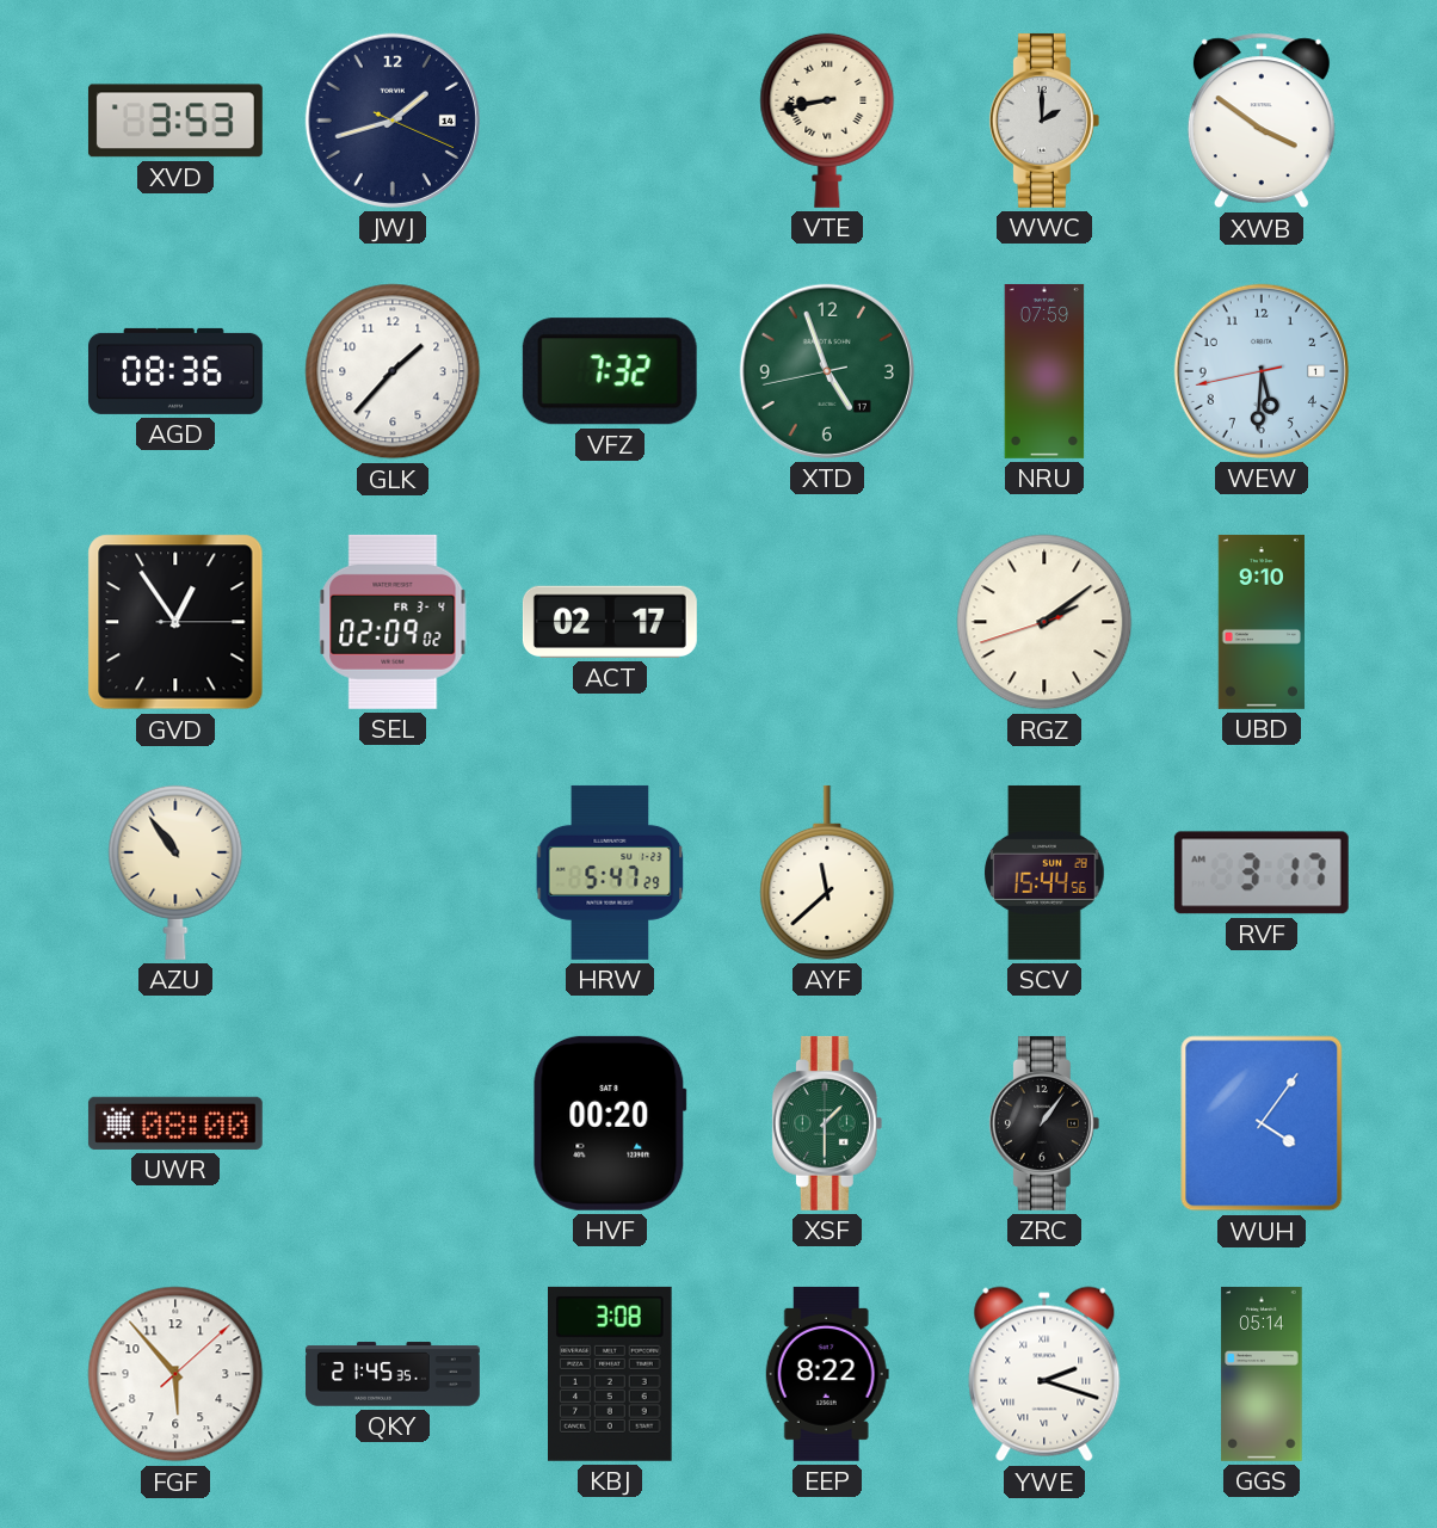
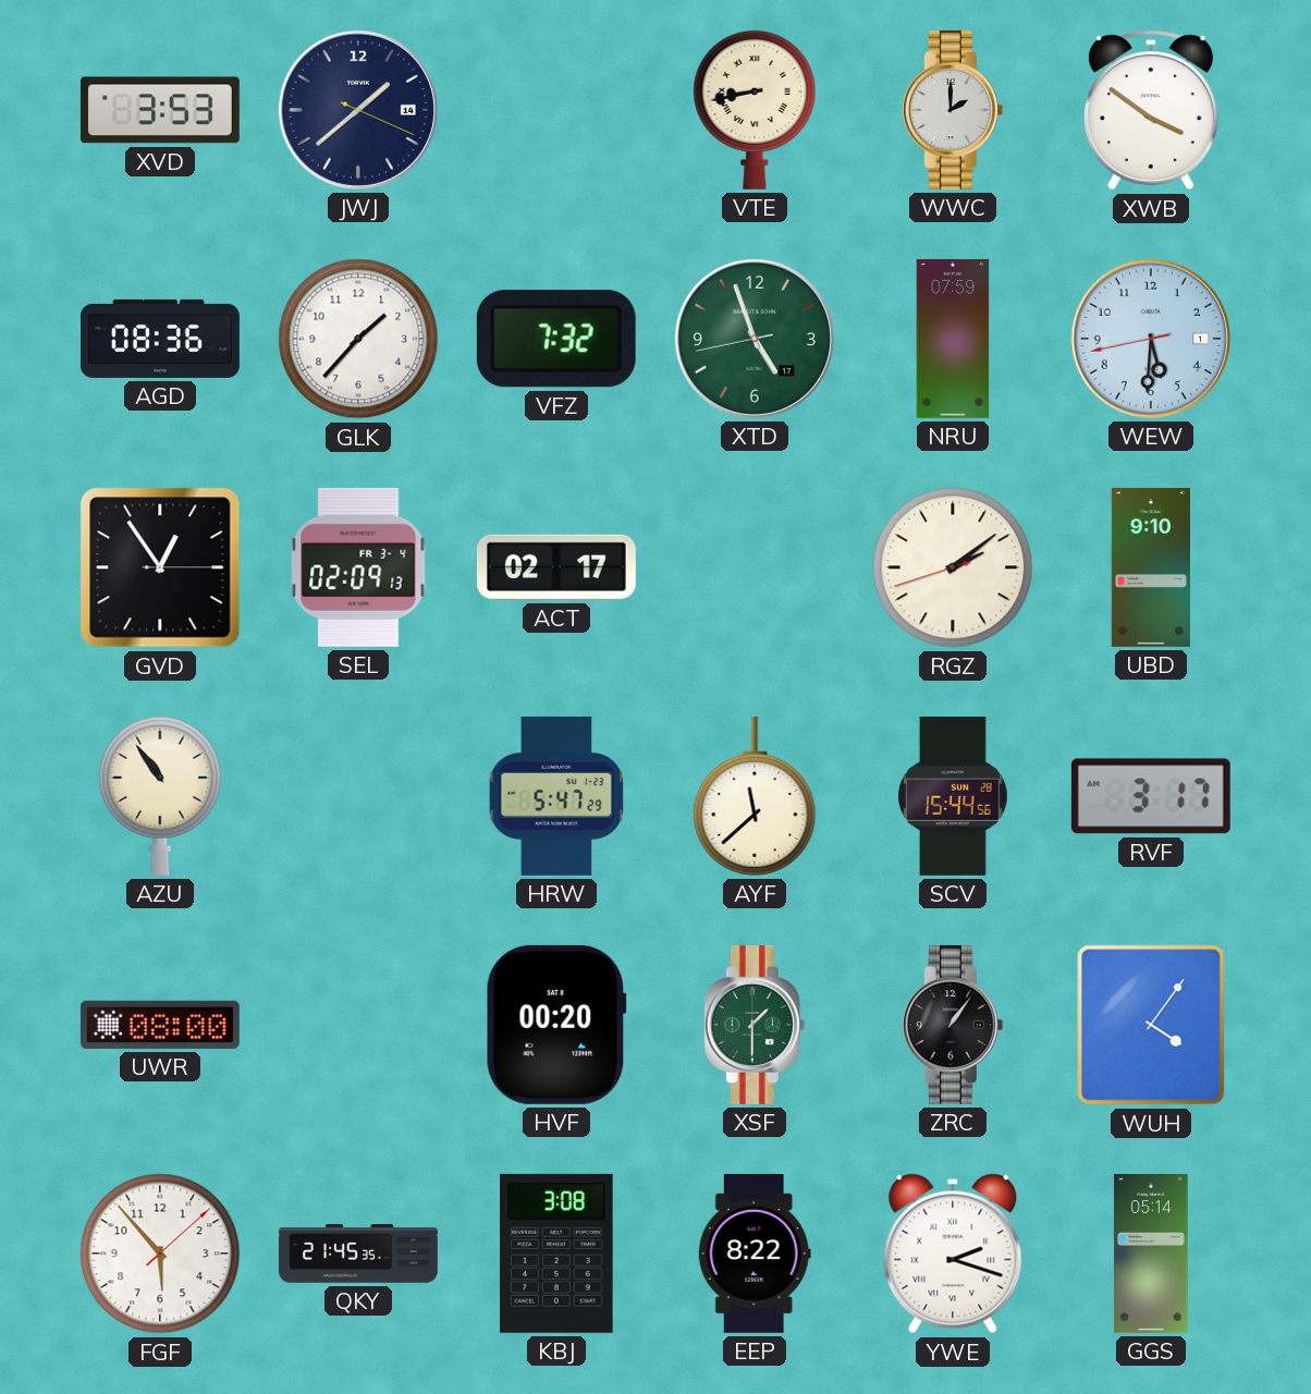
JWJ: 1:42 -> 1:38
SEL: 02:09:02 -> 02:09:13
